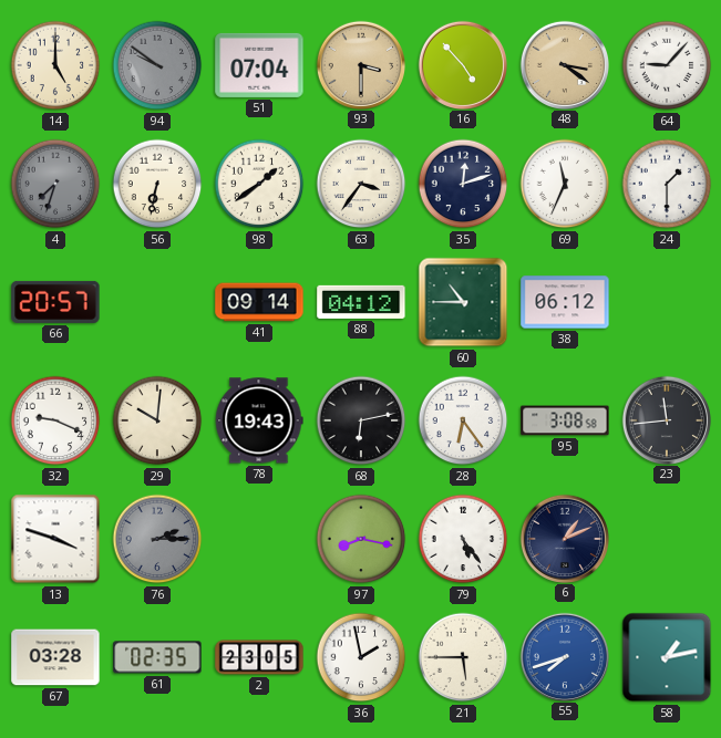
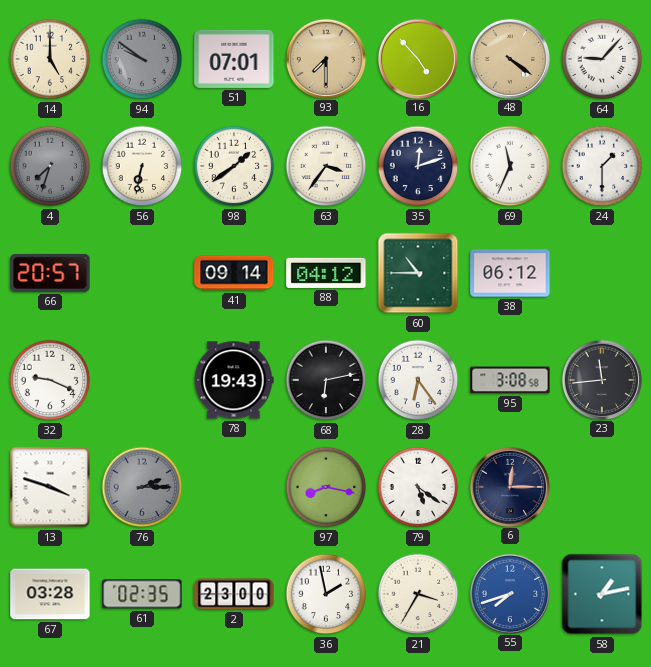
51: 07:04 -> 07:01
93: 3:30 -> 7:30
48: 3:21 -> 4:21
29: 10:01 -> none
79: 5:24 -> 5:21
6: 1:11 -> 12:15
2: 23:05 -> 23:00
21: 5:45 -> 3:35
